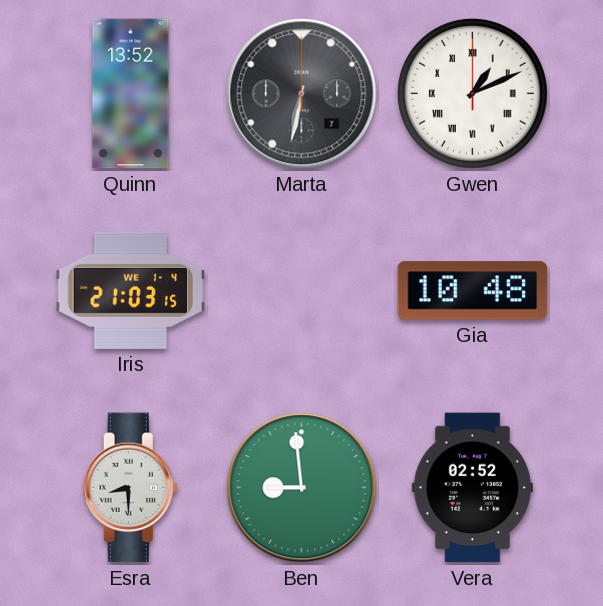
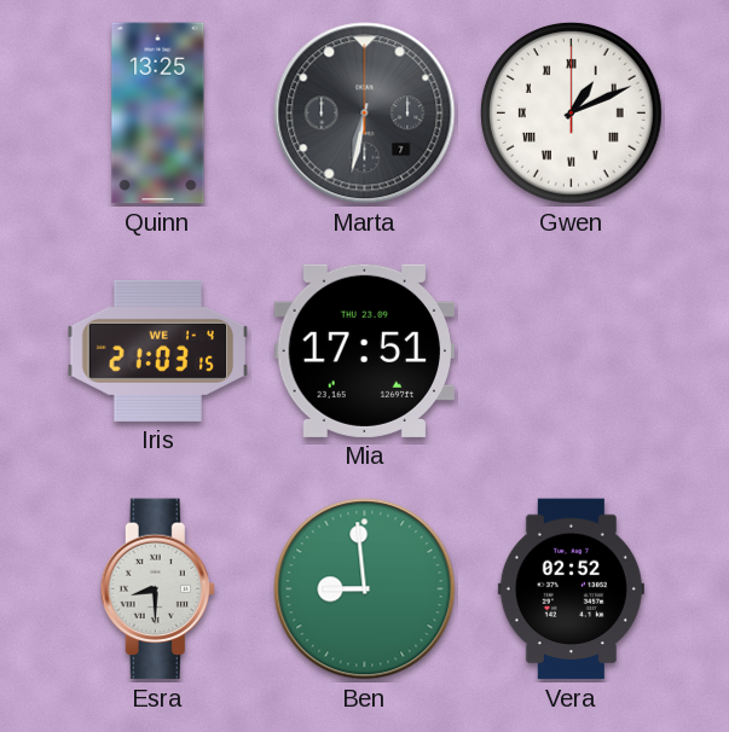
Quinn: 13:52 -> 13:25
Mia: none -> 17:51
Gia: 10:48 -> none
